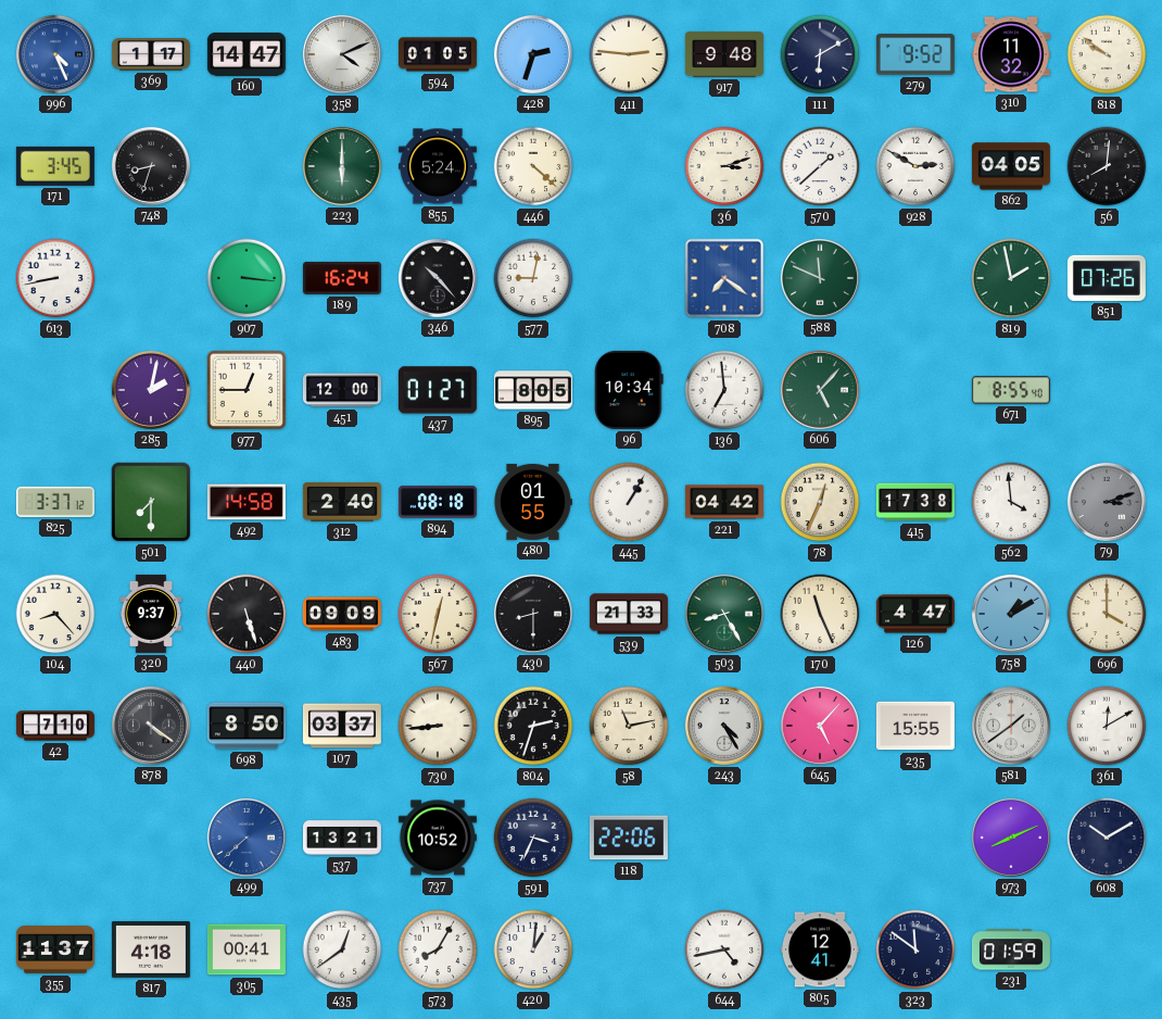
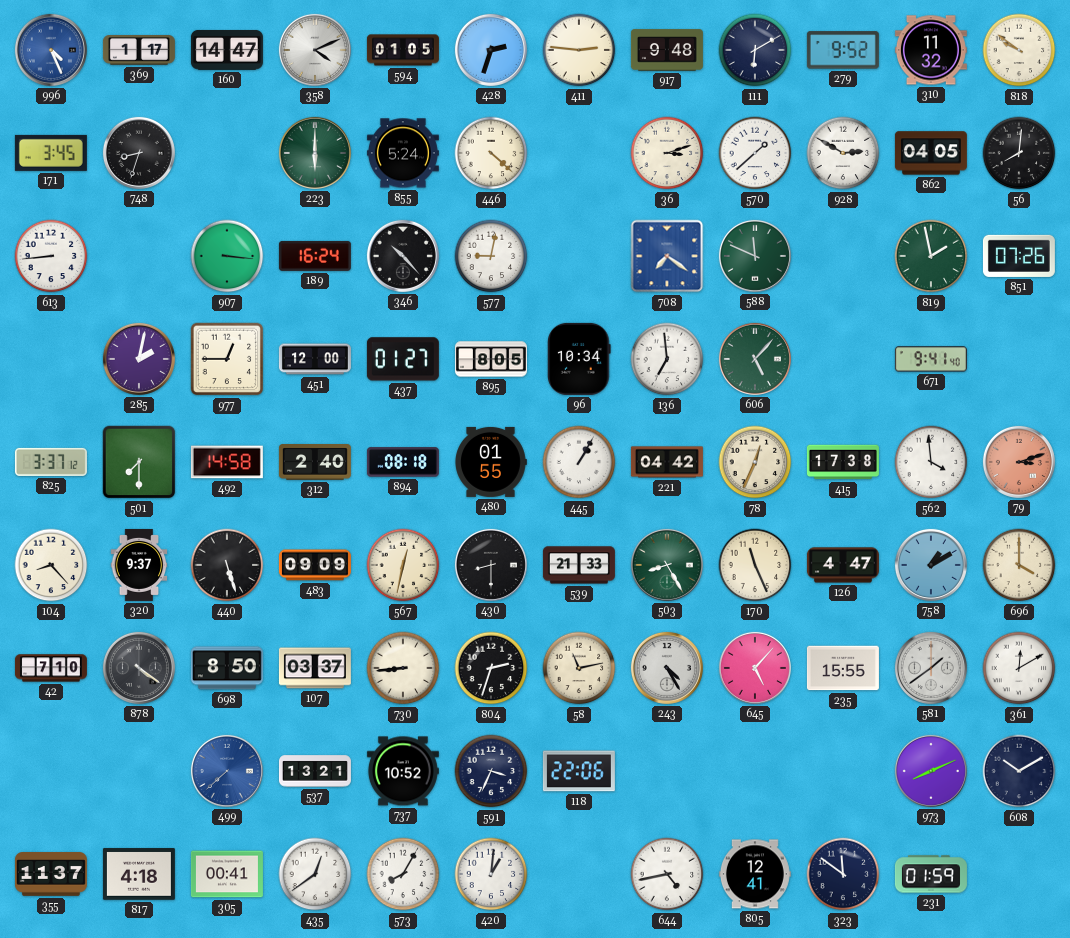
613: 8:43 -> 8:44
671: 8:55 -> 9:41
79 dial: grey -> salmon
